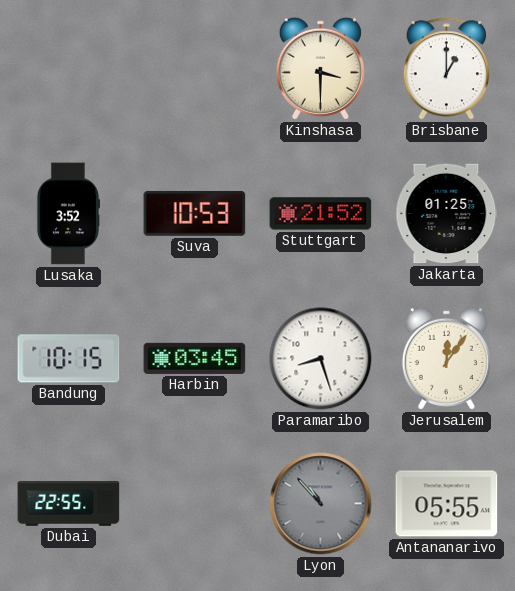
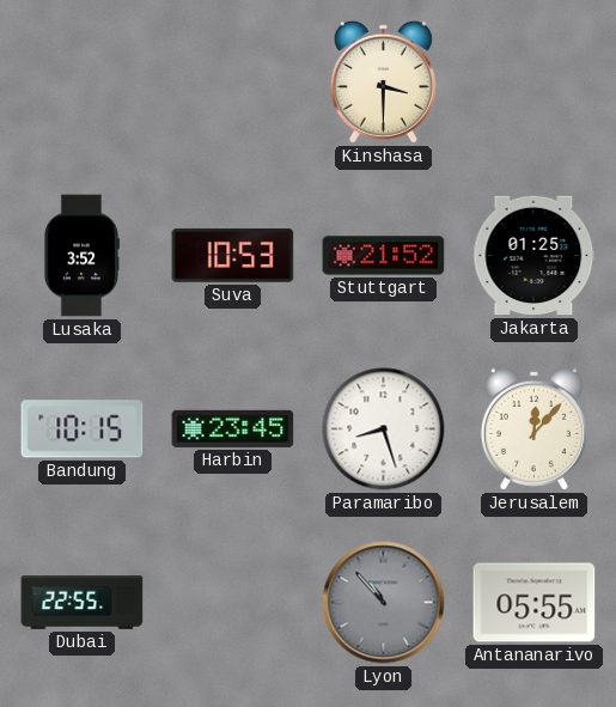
Brisbane: 1:00 -> none
Harbin: 03:45 -> 23:45
Jerusalem: 12:06 -> 12:07
